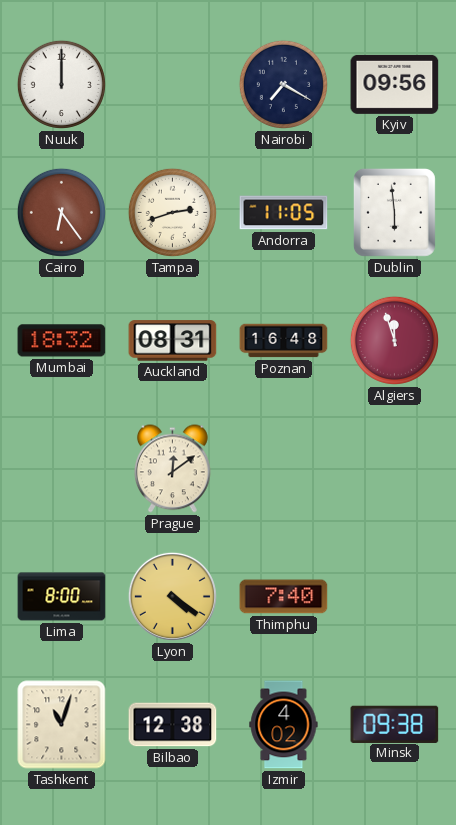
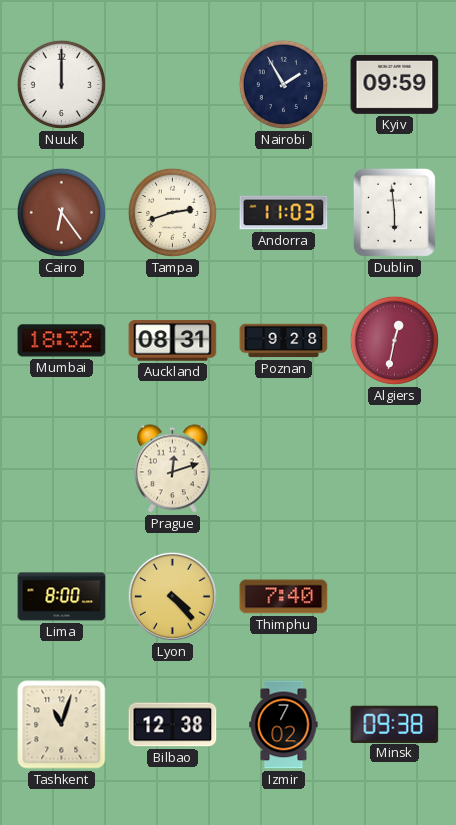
Nairobi: 7:20 -> 1:55
Kyiv: 09:56 -> 09:59
Andorra: 11:05 -> 11:03
Poznan: 16:48 -> 9:28
Algiers: 11:57 -> 12:32
Prague: 12:09 -> 12:12
Lyon: 4:21 -> 4:23
Izmir: 4:02 -> 7:02
